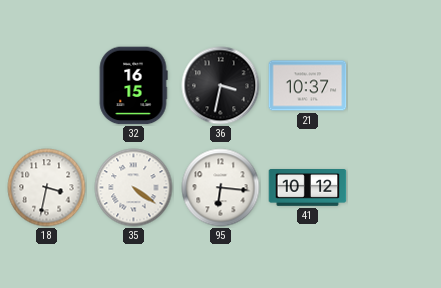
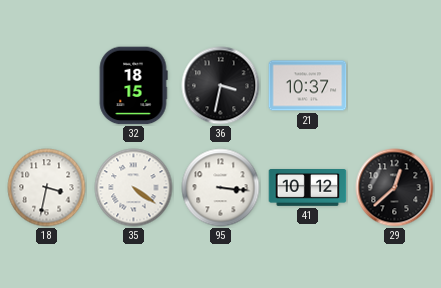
32: 16:15 -> 18:15
95: 6:16 -> 3:16
29: none -> 12:38
